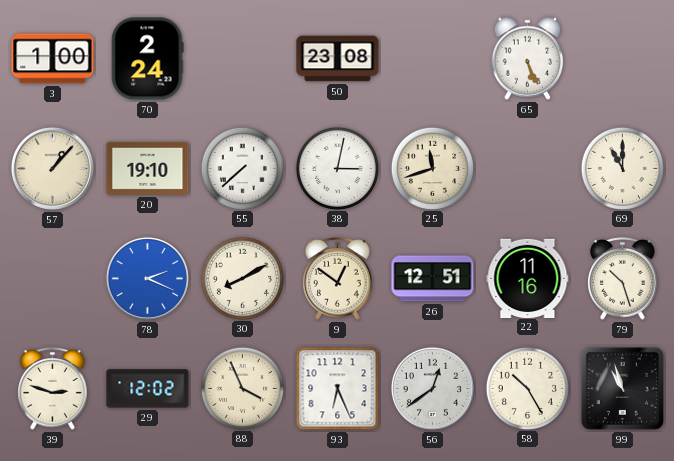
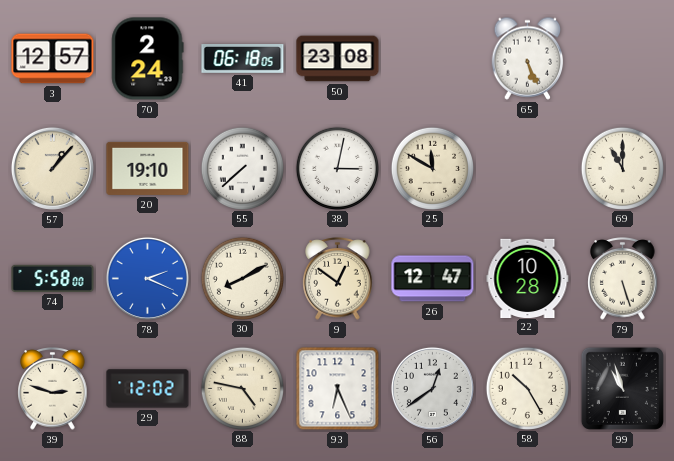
3: 1:00 -> 12:57
41: none -> 06:18
25: 11:42 -> 11:50
74: none -> 5:58
26: 12:51 -> 12:47
22: 11:16 -> 10:28
79: 10:27 -> 5:27
88: 3:56 -> 4:47
